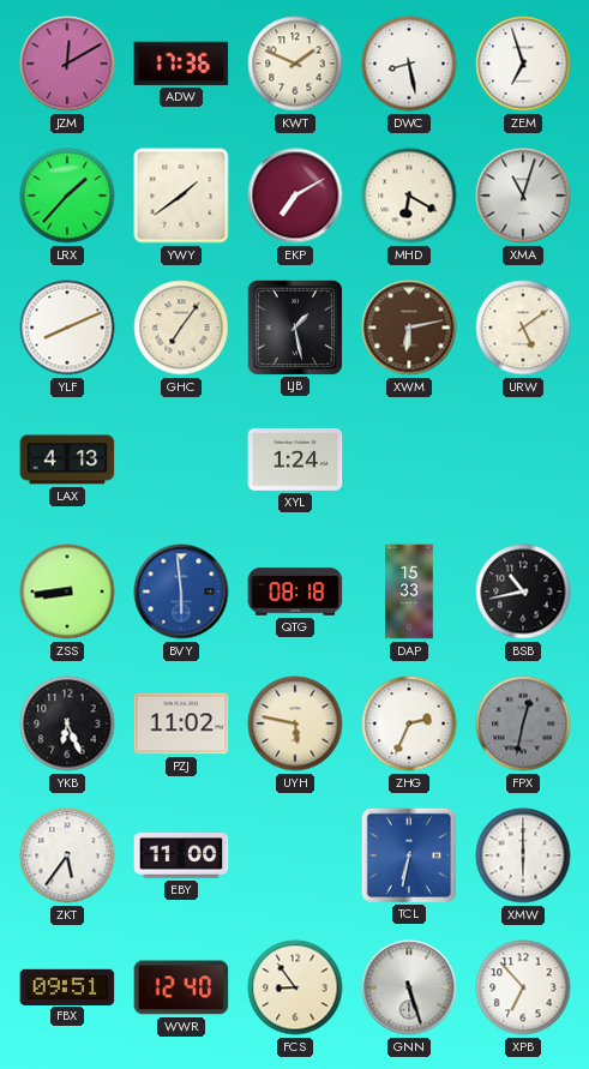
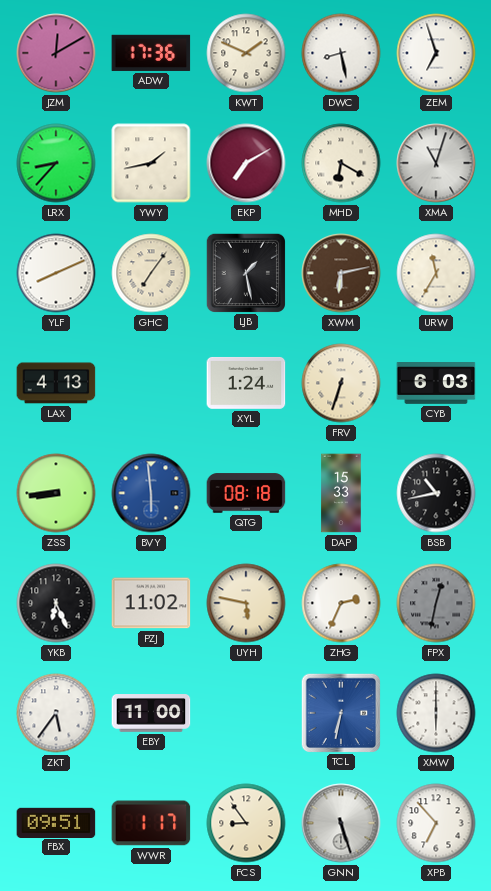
LRX: 1:37 -> 8:37
YWY: 1:39 -> 1:43
URW: 5:09 -> 11:35
FRV: none -> 6:33
CYB: none -> 6:03
WWR: 12:40 -> 1:17
